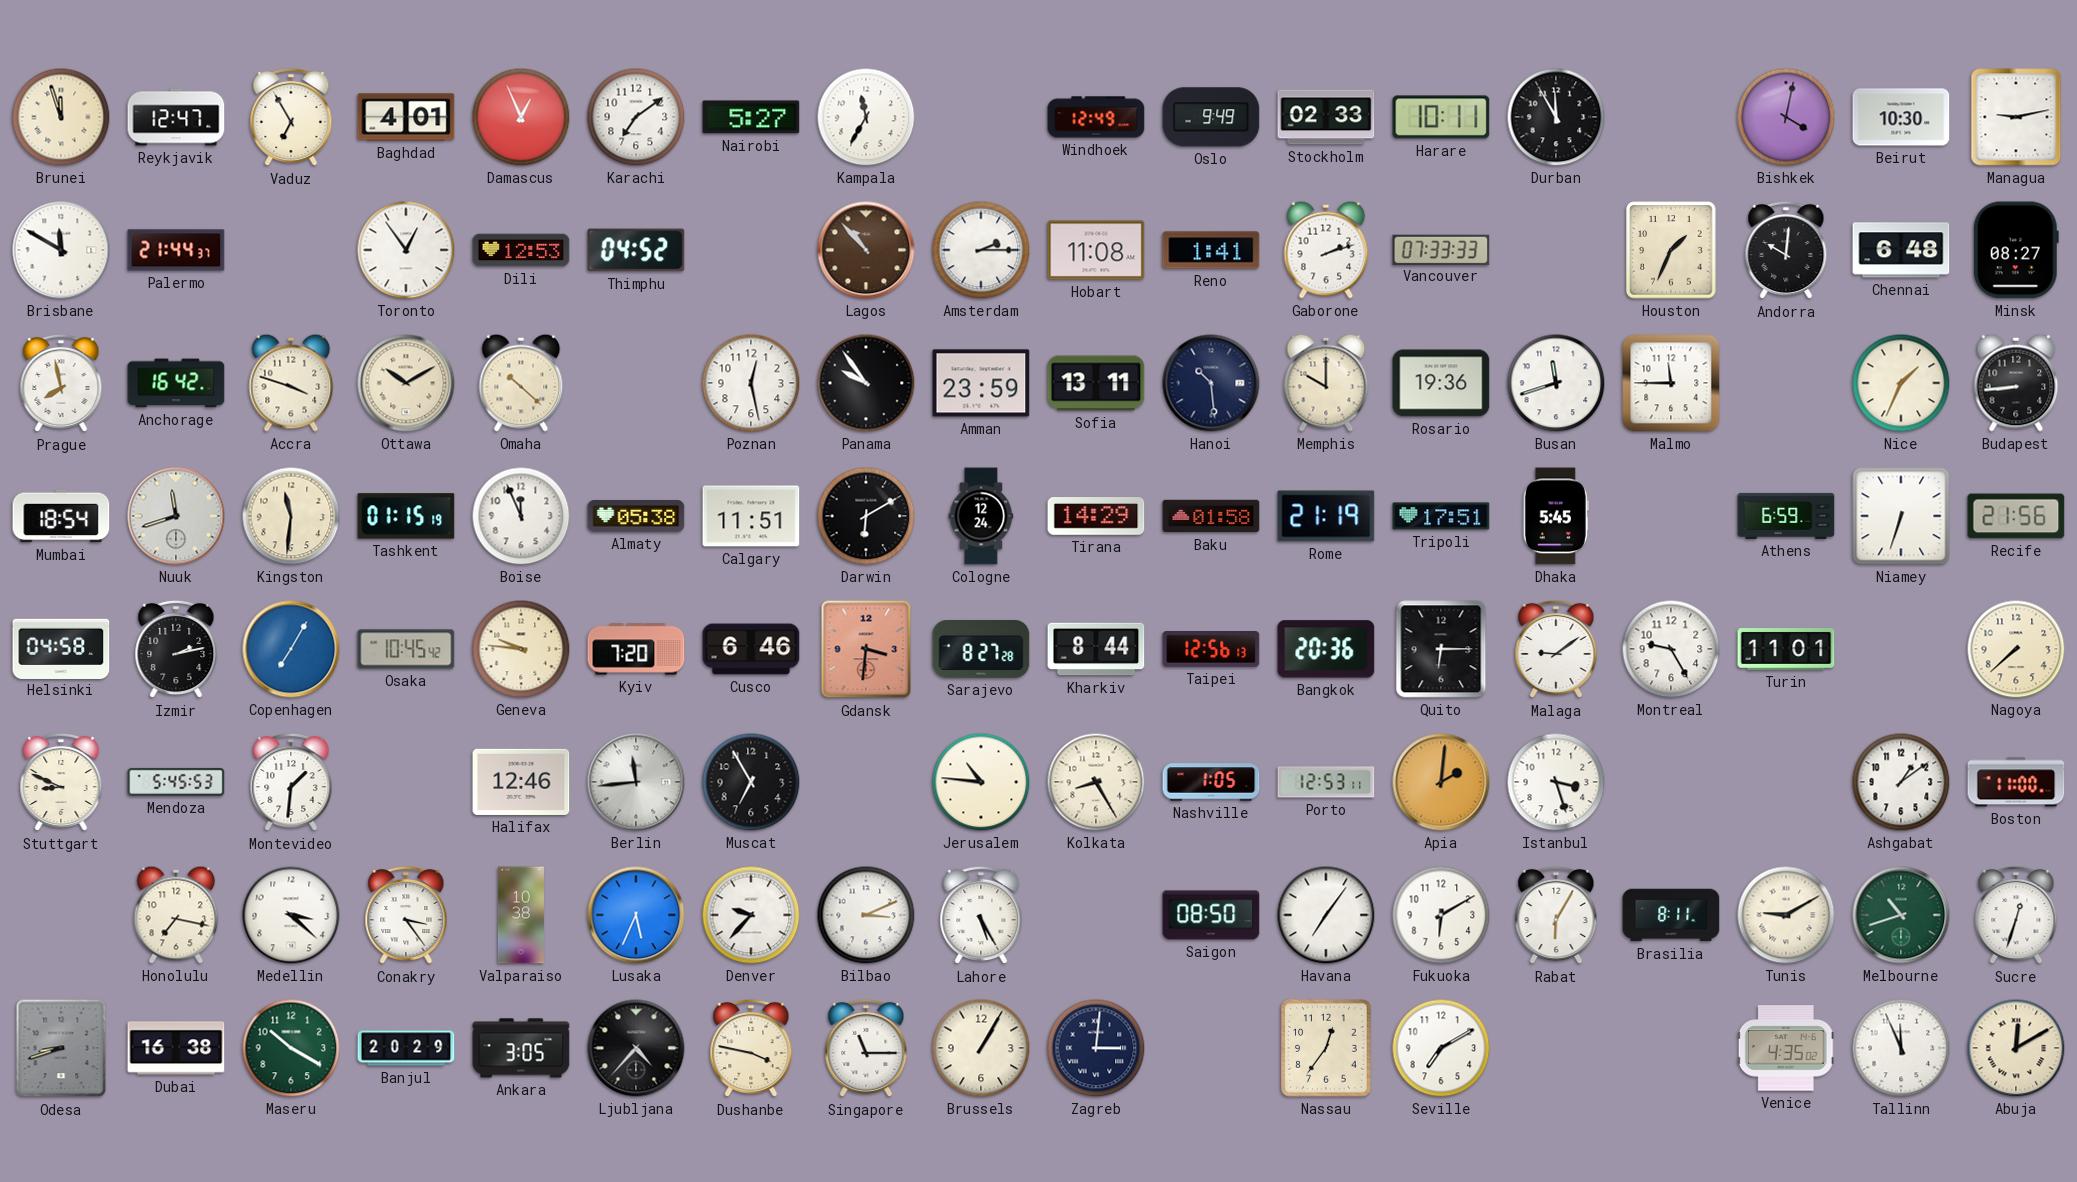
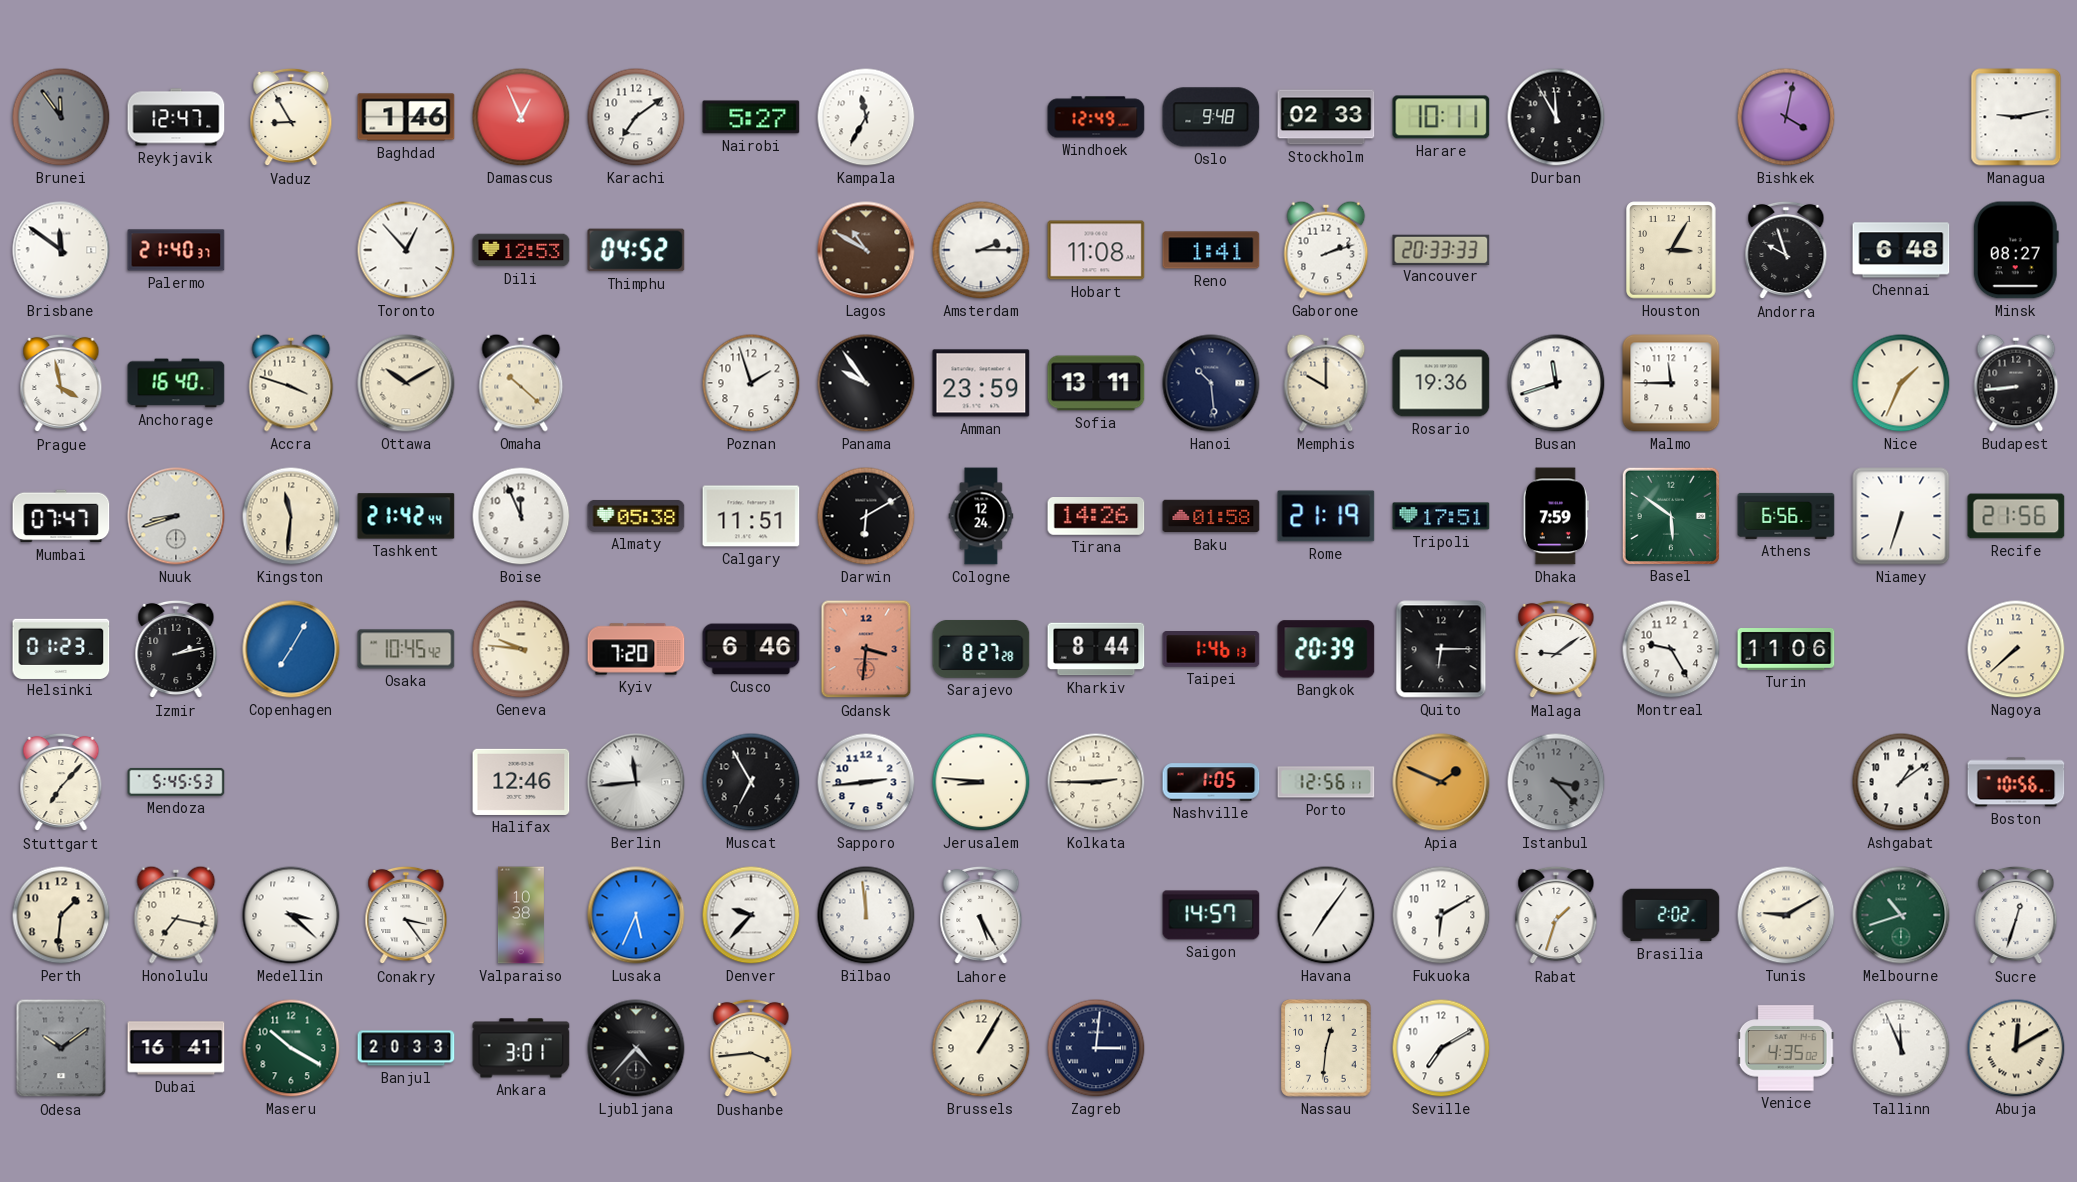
Brunei: 11:57 -> 11:54
Brunei dial: cream -> grey
Vaduz: 6:55 -> 8:55
Baghdad: 4:01 -> 1:46
Oslo: 9:49 -> 9:48
Beirut: 10:30 -> none
Brisbane: 11:50 -> 11:51
Palermo: 21:44 -> 21:40
Toronto: 12:54 -> 12:53
Lagos: 10:53 -> 10:50
Vancouver: 07:33 -> 20:33
Houston: 1:34 -> 3:05
Andorra: 10:01 -> 9:57
Prague: 7:58 -> 3:58
Anchorage: 16:42 -> 16:40
Poznan: 12:28 -> 1:57
Mumbai: 18:54 -> 07:47
Nuuk: 11:42 -> 8:42
Tashkent: 01:15 -> 21:42
Tirana: 14:29 -> 14:26
Dhaka: 5:45 -> 7:59
Basel: none -> 5:51
Athens: 6:59 -> 6:56
Helsinki: 04:58 -> 01:23
Taipei: 12:56 -> 1:46
Bangkok: 20:36 -> 20:39
Turin: 11:01 -> 11:06
Stuttgart: 8:49 -> 7:07
Montevideo: 1:31 -> none
Sapporo: none -> 2:44
Jerusalem: 10:46 -> 8:46
Kolkata: 8:25 -> 2:45
Porto: 12:53 -> 12:56
Apia: 2:01 -> 1:49
Istanbul: 3:27 -> 3:23
Istanbul dial: white -> grey
Boston: 11:00 -> 10:56
Perth: none -> 1:31
Bilbao: 3:11 -> 11:59
Saigon: 08:50 -> 14:57
Rabat: 6:05 -> 1:33
Brasilia: 8:11 -> 2:02
Odesa: 8:42 -> 10:09
Dubai: 16:38 -> 16:41
Banjul: 20:29 -> 20:33
Ankara: 3:05 -> 3:01
Dushanbe: 3:47 -> 3:44
Singapore: 11:15 -> none
Nassau: 12:36 -> 12:31
